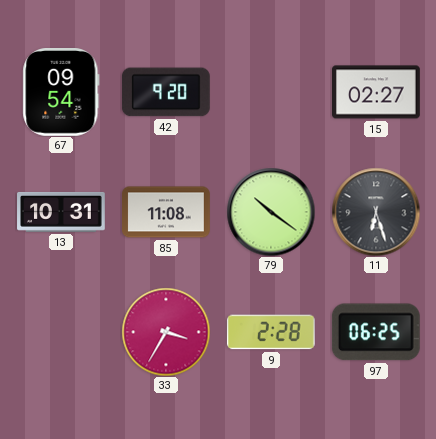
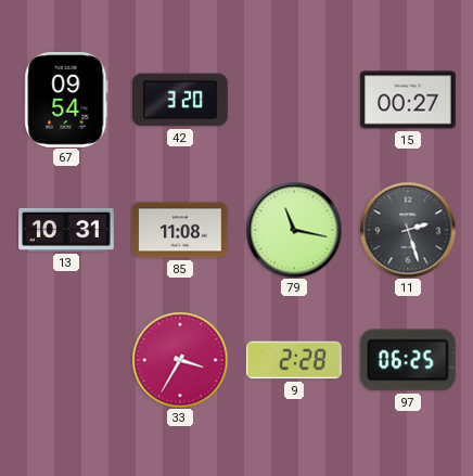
42: 9:20 -> 3:20
15: 02:27 -> 00:27
79: 10:21 -> 11:17
11: 6:27 -> 2:27
